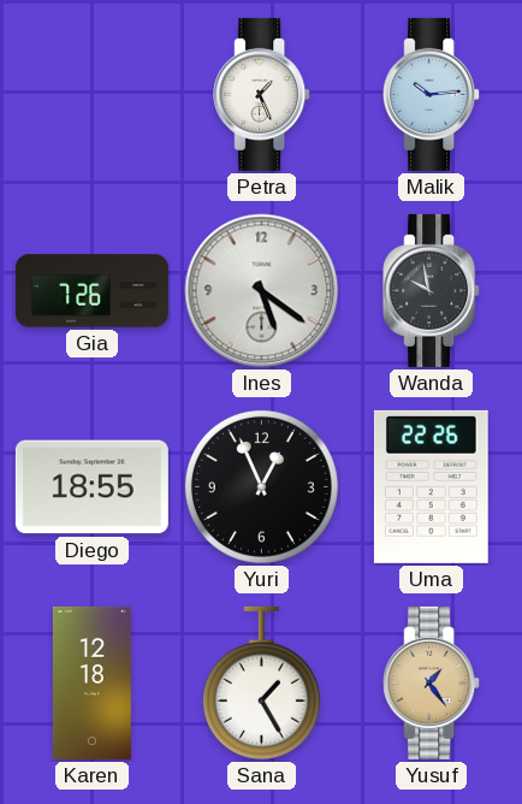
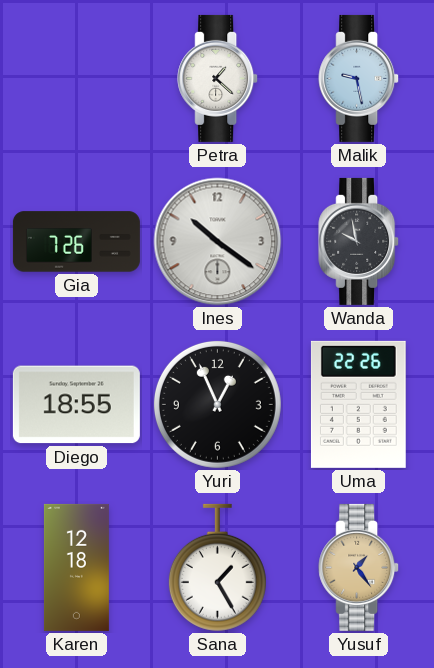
Petra: 1:26 -> 1:22
Malik: 10:14 -> 9:28
Ines: 5:21 -> 10:21
